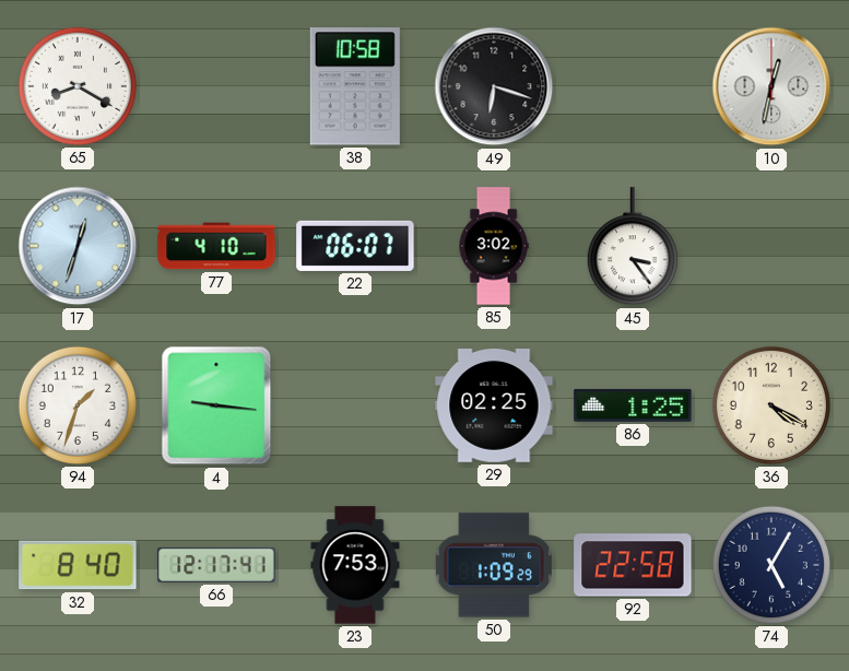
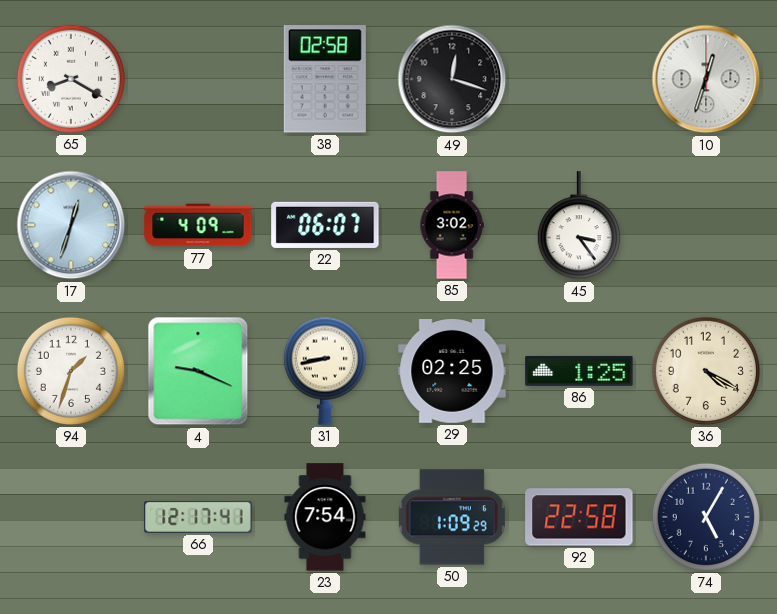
38: 10:58 -> 02:58
49: 6:18 -> 12:18
10: 12:32 -> 12:33
77: 4:10 -> 4:09
4: 9:16 -> 9:19
31: none -> 8:43
32: 8:40 -> none
23: 7:53 -> 7:54
